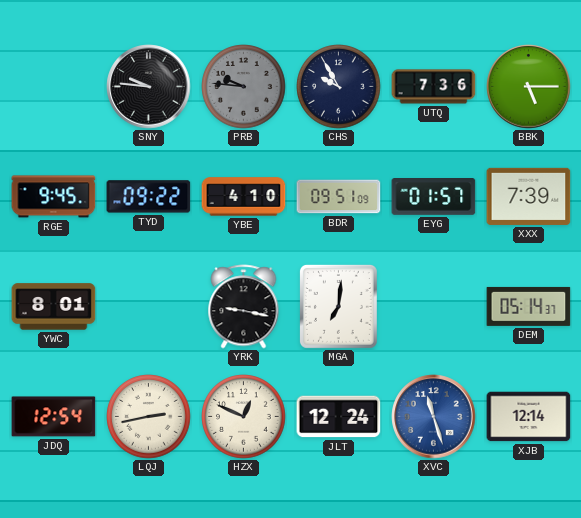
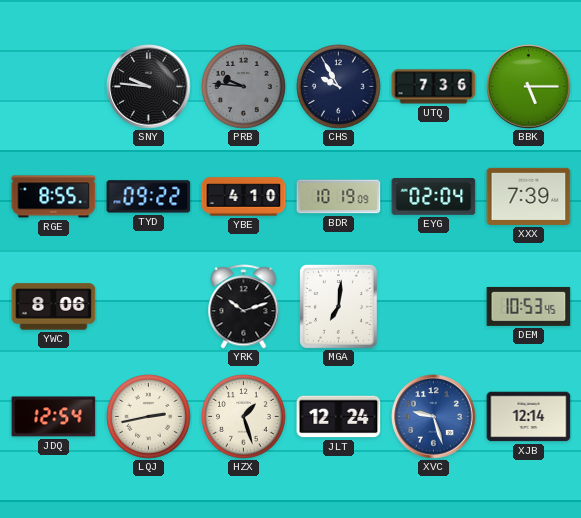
RGE: 9:45 -> 8:55
BDR: 09:51 -> 10:19
EYG: 01:57 -> 02:04
YWC: 8:01 -> 8:06
YRK: 9:17 -> 10:12
DEM: 05:14 -> 10:53
HZX: 12:49 -> 1:27
XVC: 11:27 -> 9:27
